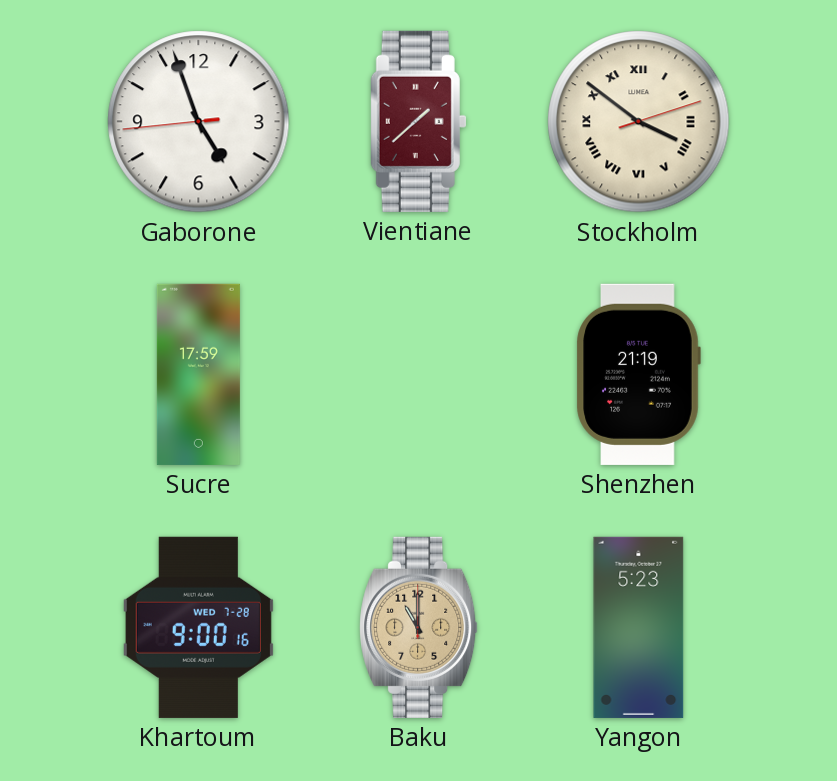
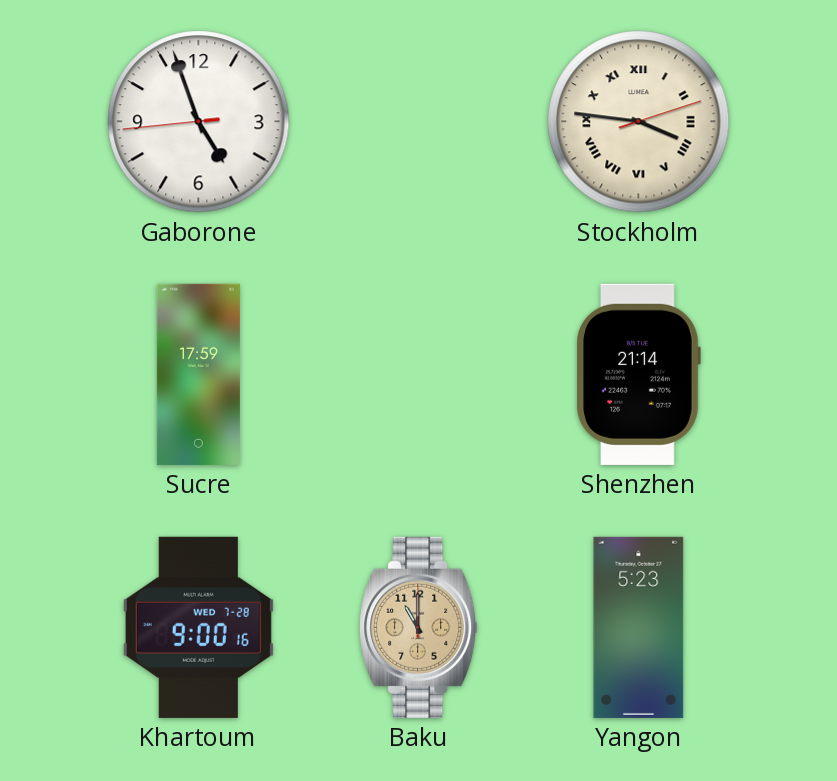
Vientiane: 1:38 -> none
Stockholm: 3:51 -> 3:46
Shenzhen: 21:19 -> 21:14
